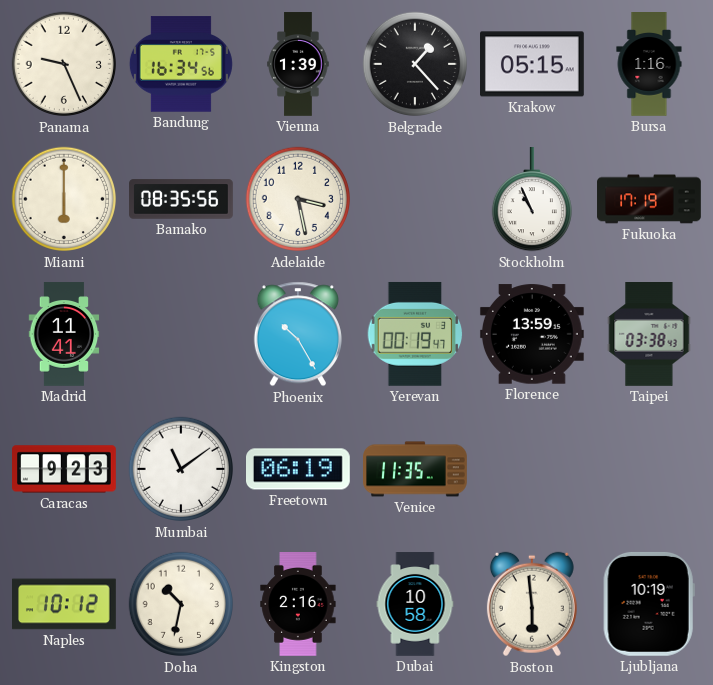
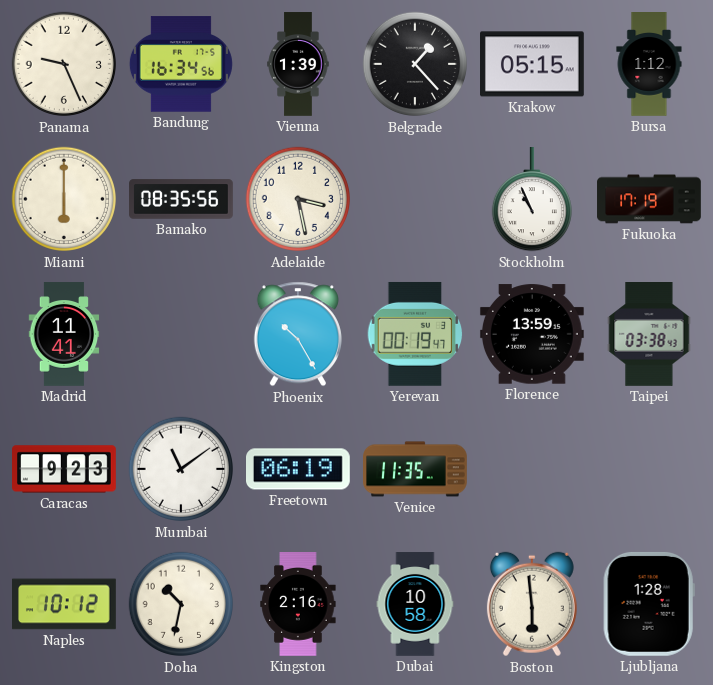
Bursa: 1:16 -> 1:12
Ljubljana: 10:19 -> 1:28
